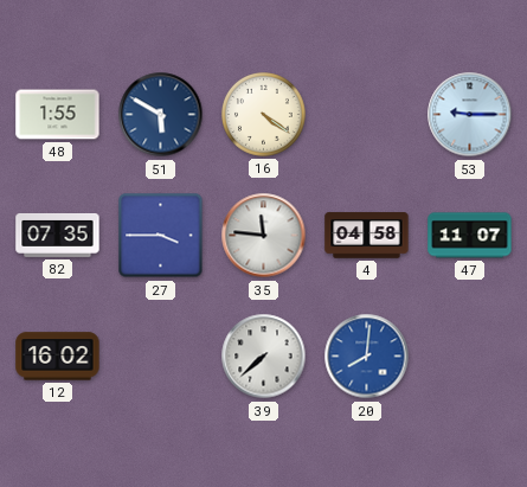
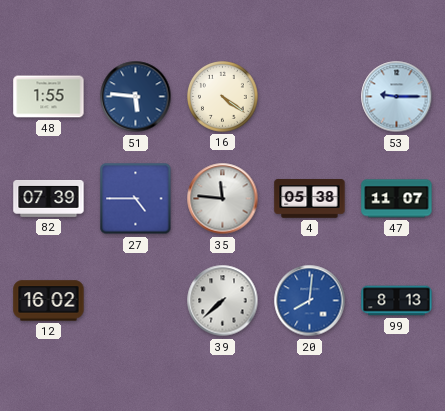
51: 5:50 -> 5:46
82: 07:35 -> 07:39
27: 3:45 -> 4:45
4: 04:58 -> 05:38
99: none -> 8:13
